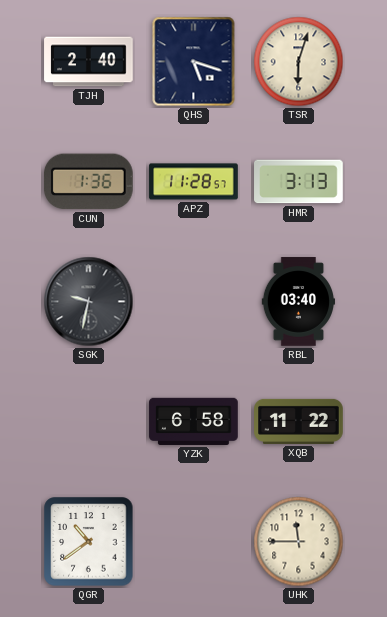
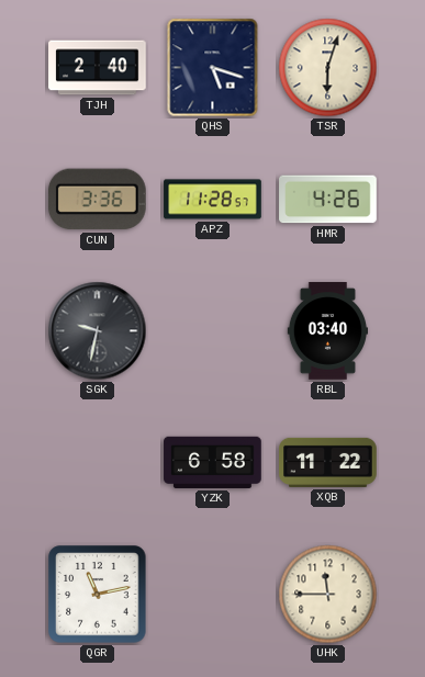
CUN: 1:36 -> 3:36
HMR: 3:13 -> 4:26
QGR: 10:39 -> 11:13
